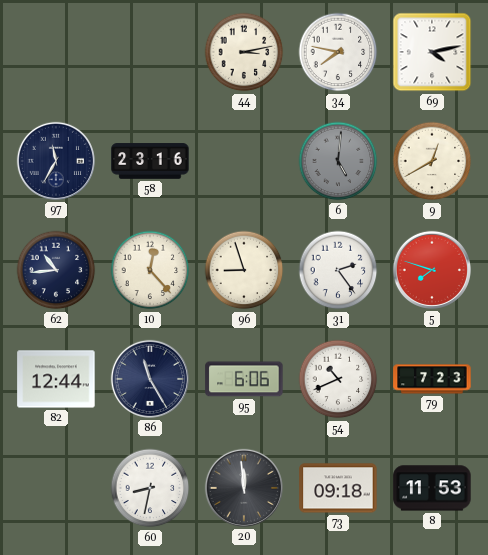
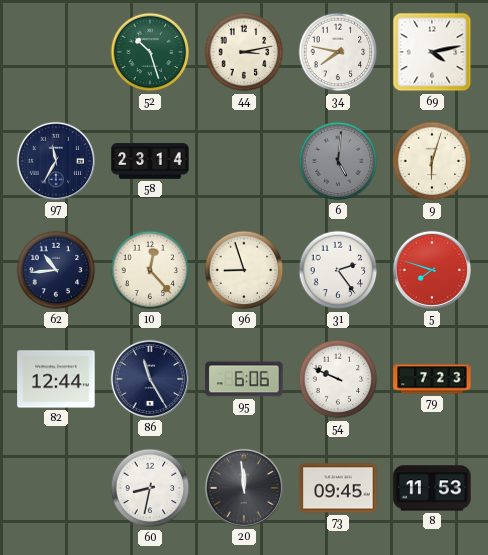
52: none -> 10:27
58: 23:16 -> 23:14
9: 12:40 -> 6:03
54: 10:41 -> 9:49
73: 09:18 -> 09:45
